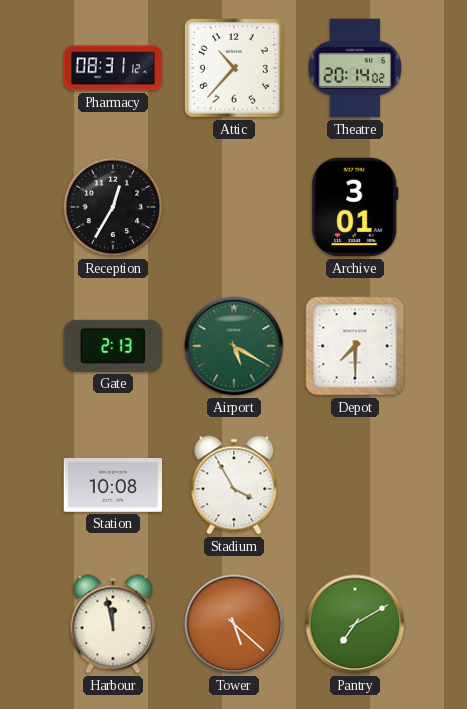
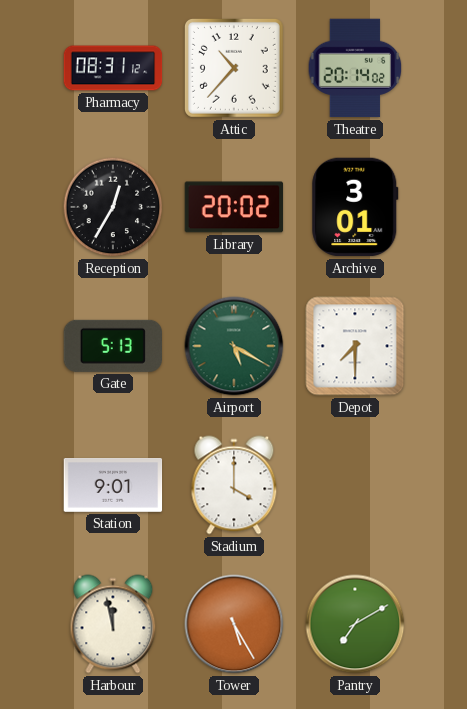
Library: none -> 20:02
Gate: 2:13 -> 5:13
Station: 10:08 -> 9:01
Stadium: 3:55 -> 4:00
Tower: 5:22 -> 5:25
